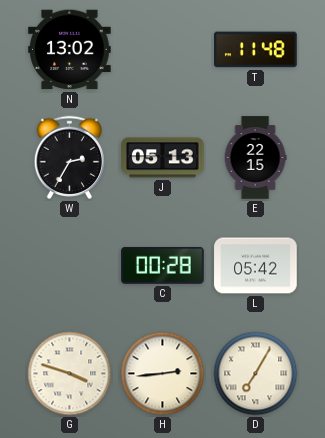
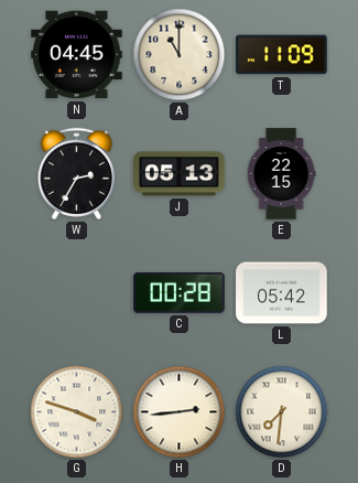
N: 13:02 -> 04:45
A: none -> 11:00
T: 11:48 -> 11:09
D: 7:05 -> 7:31
